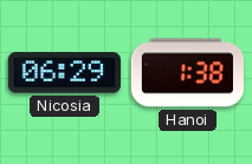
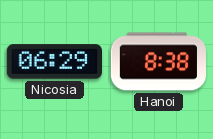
Hanoi: 1:38 -> 8:38
